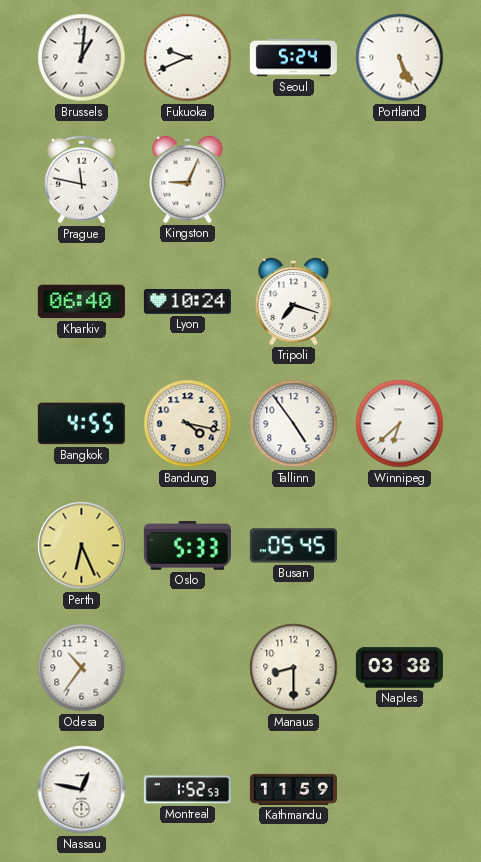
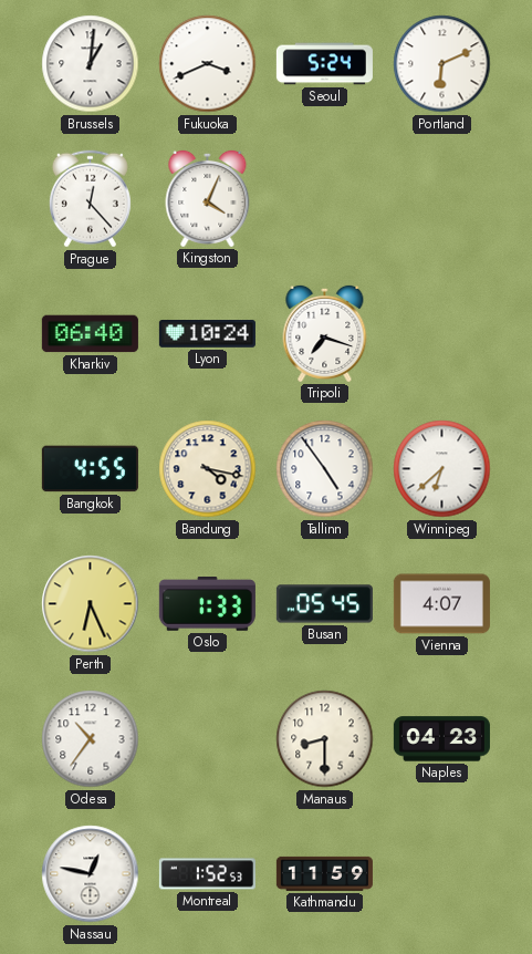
Fukuoka: 9:41 -> 3:41
Portland: 5:26 -> 6:11
Prague: 11:47 -> 12:23
Kingston: 9:04 -> 4:04
Oslo: 5:33 -> 1:33
Vienna: none -> 4:07
Naples: 03:38 -> 04:23
